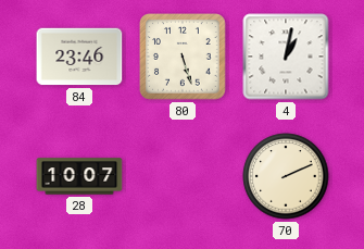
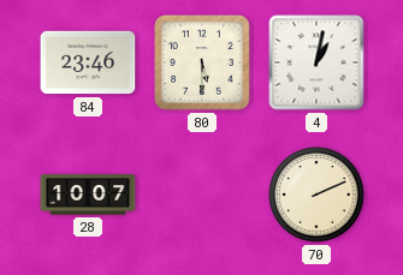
80: 5:27 -> 5:30
